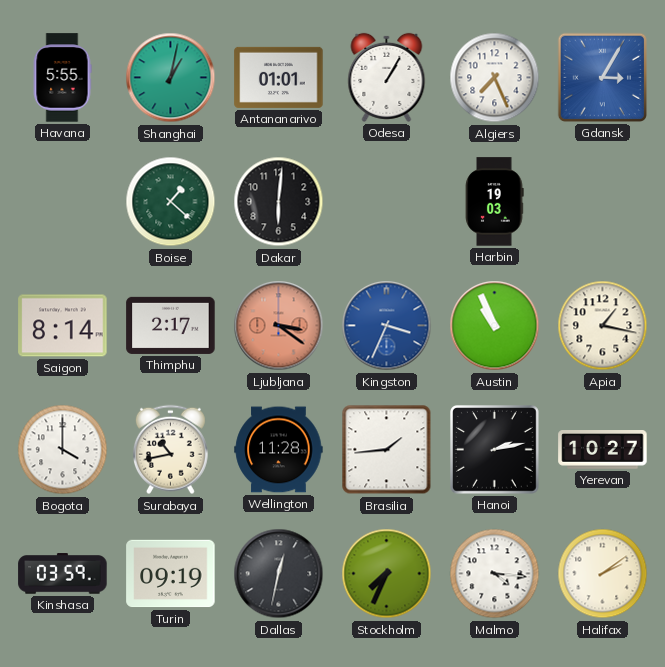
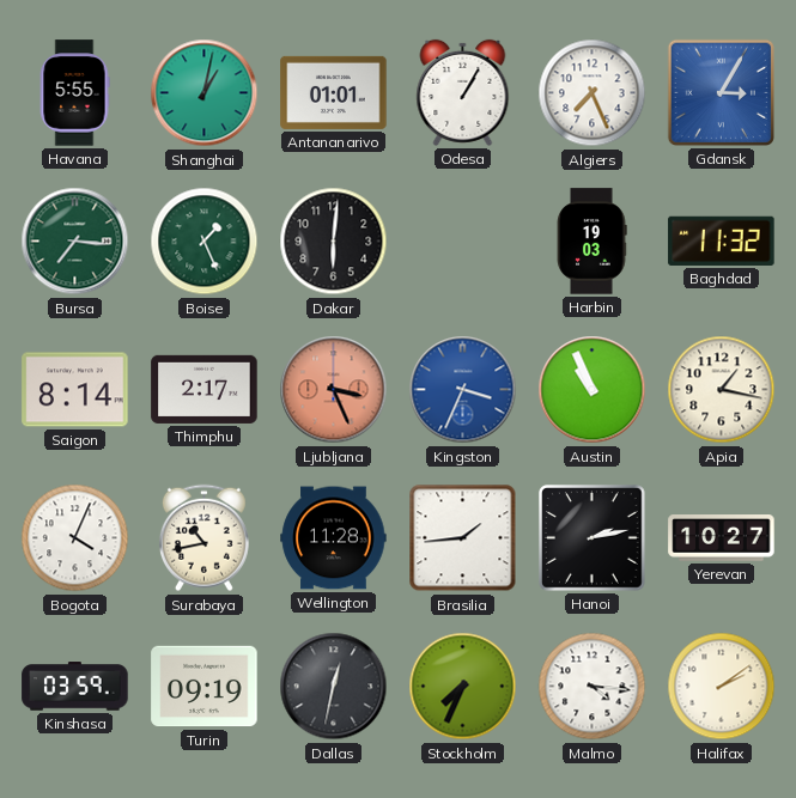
Bursa: none -> 7:16
Boise: 1:22 -> 1:26
Baghdad: none -> 11:32
Ljubljana: 3:21 -> 3:26
Bogota: 4:00 -> 4:04
